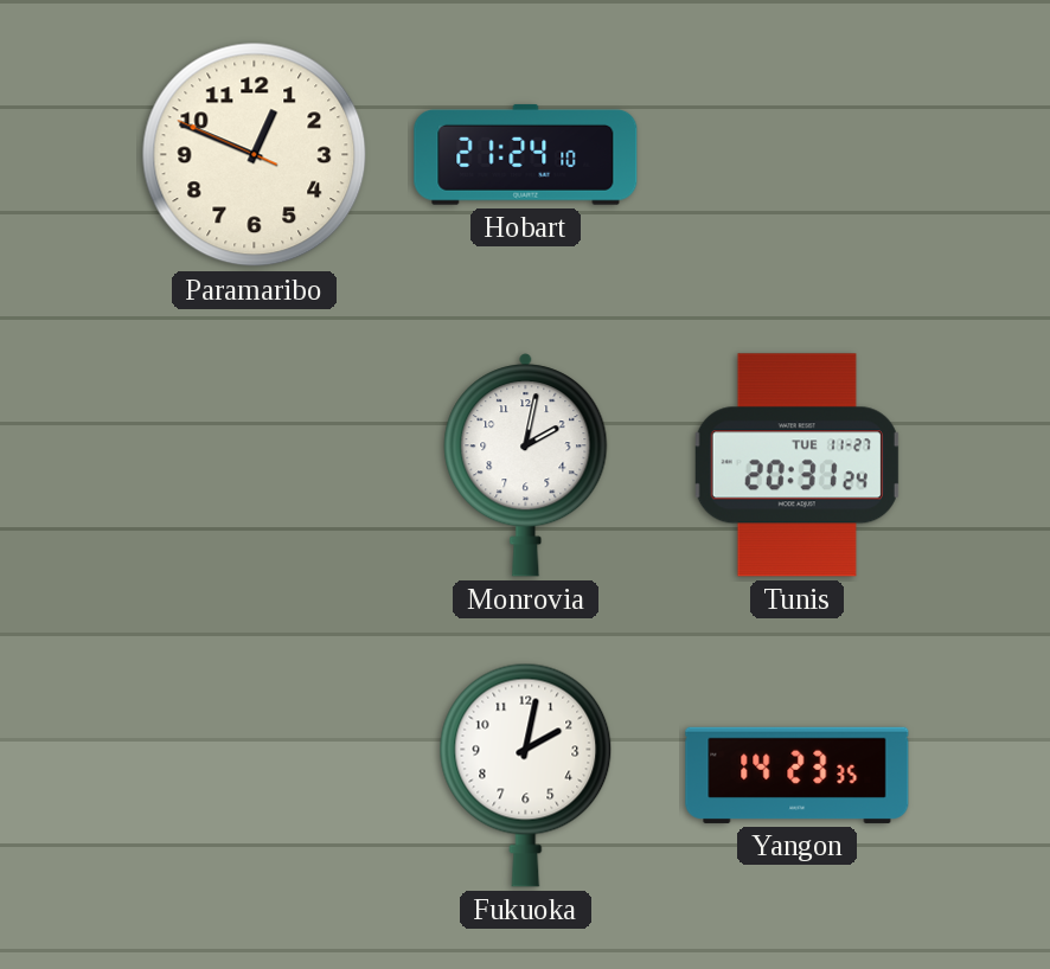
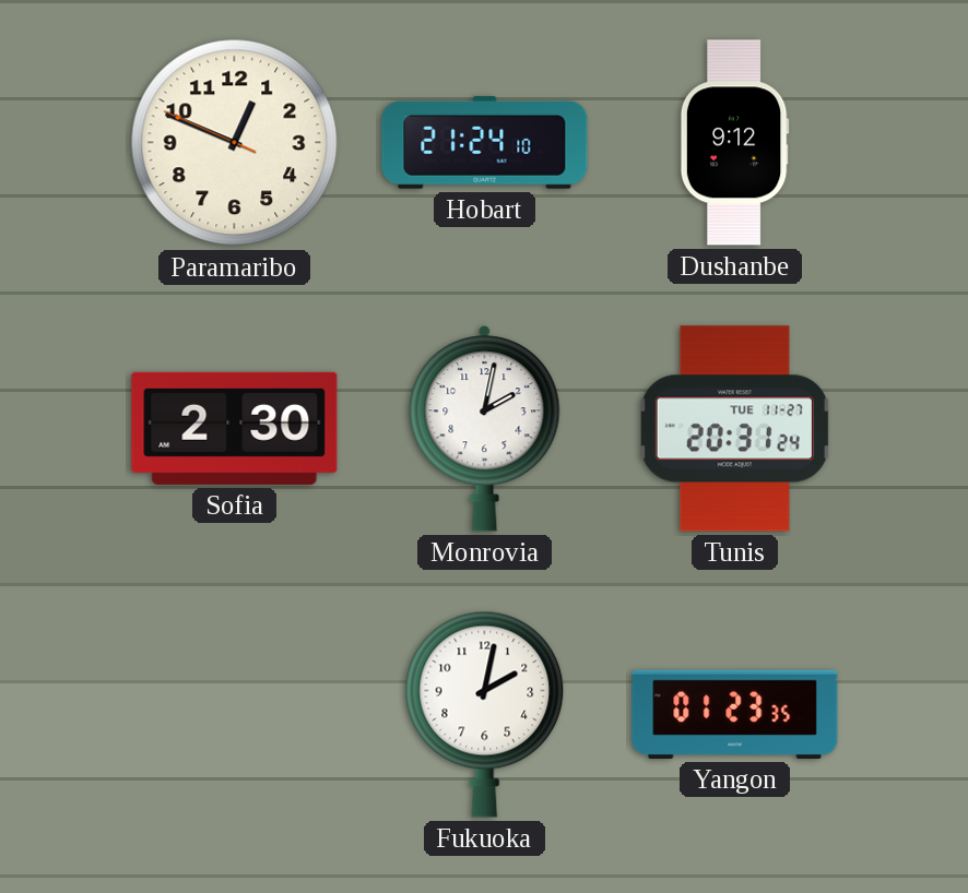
Dushanbe: none -> 9:12
Sofia: none -> 2:30
Yangon: 14:23 -> 01:23
